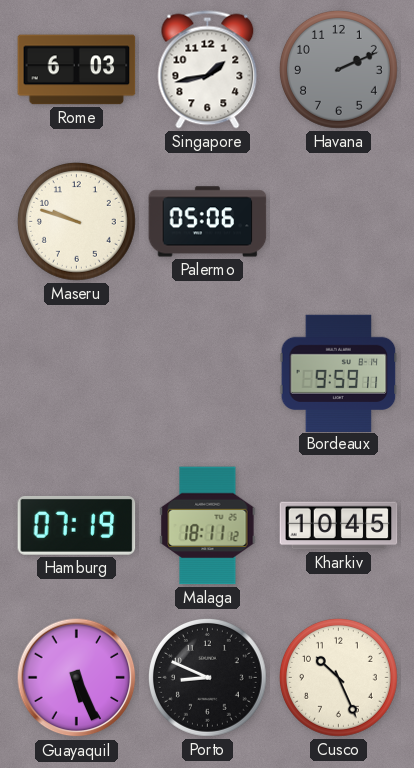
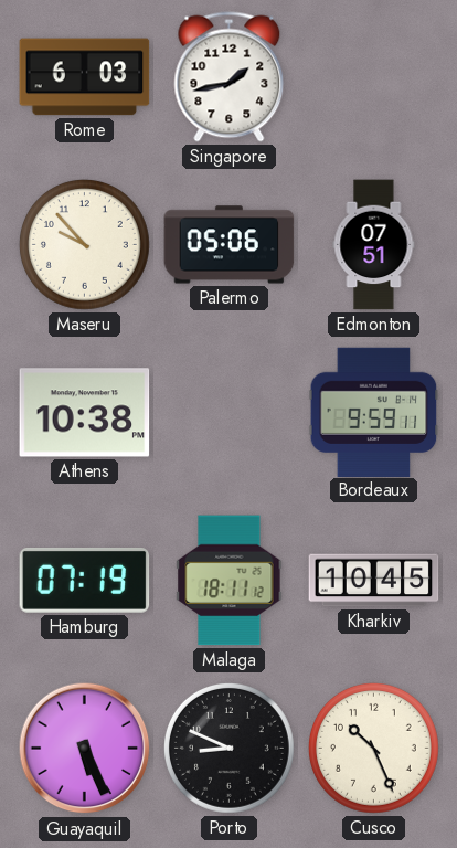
Havana: 2:11 -> none
Maseru: 9:48 -> 9:53
Edmonton: none -> 07:51
Athens: none -> 10:38
